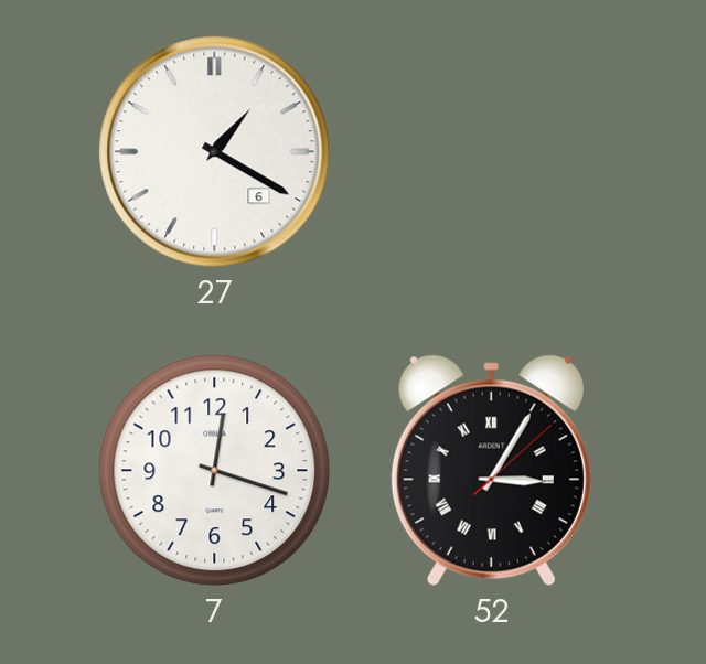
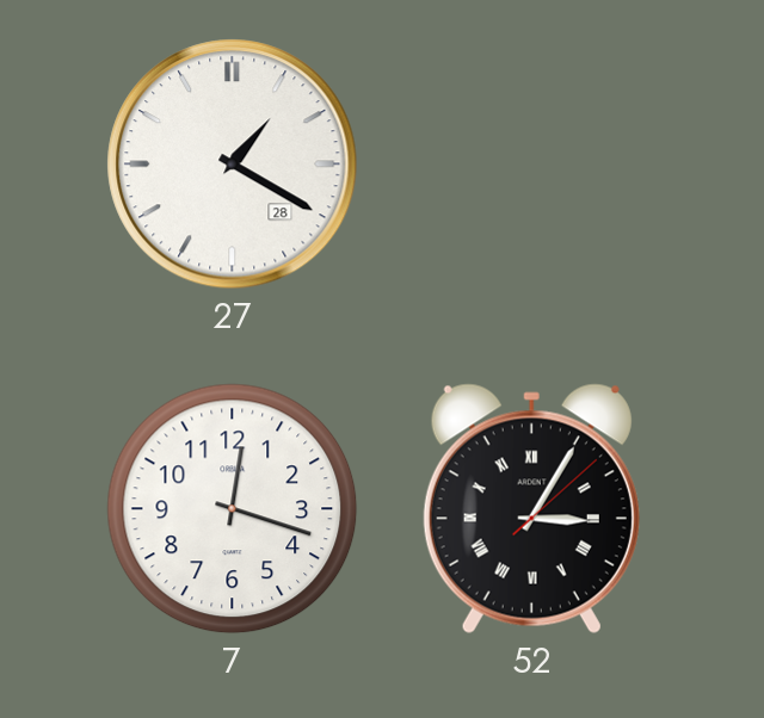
27 date: 6 -> 28
